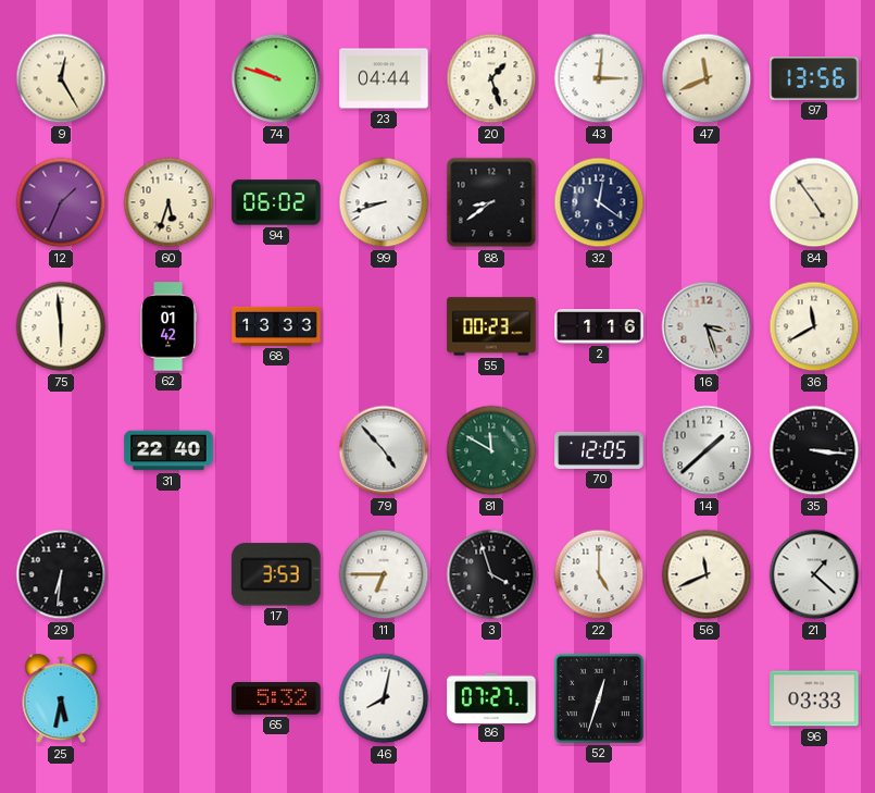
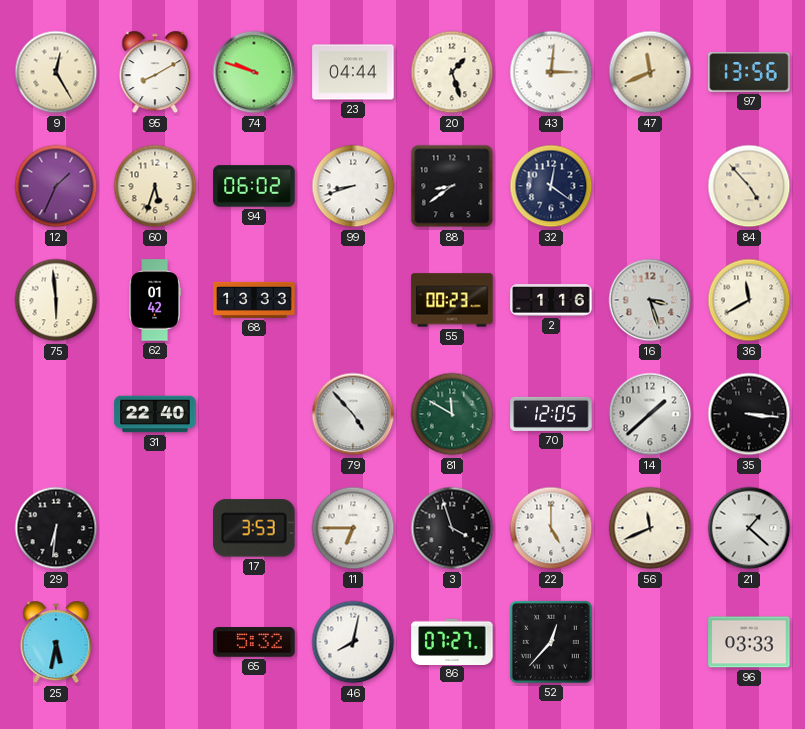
95: none -> 8:10
84: 4:54 -> 4:53
52: 12:33 -> 12:37
